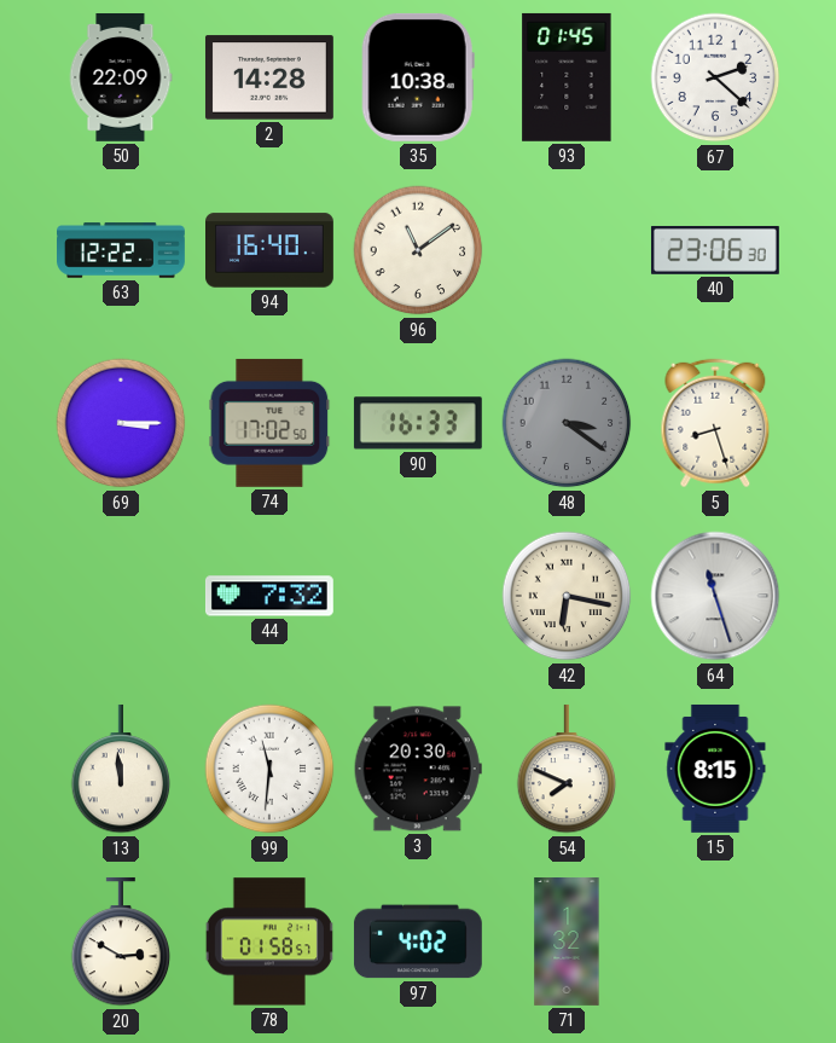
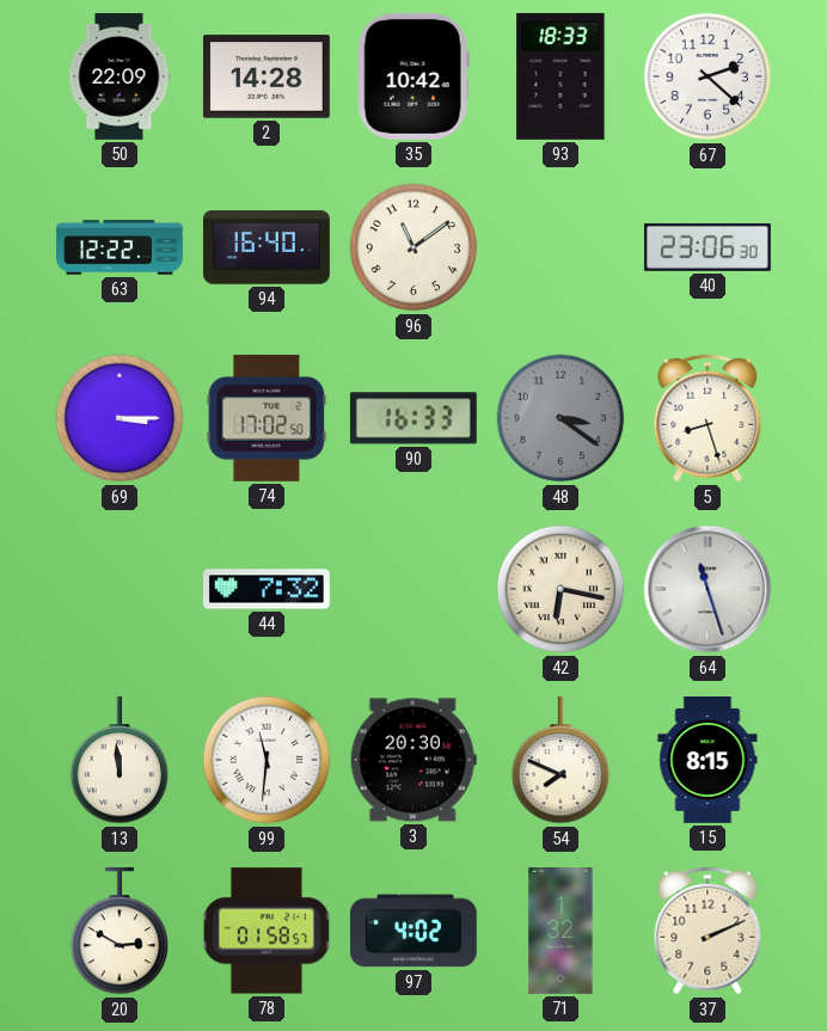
35: 10:38 -> 10:42
93: 01:45 -> 18:33
37: none -> 2:11
